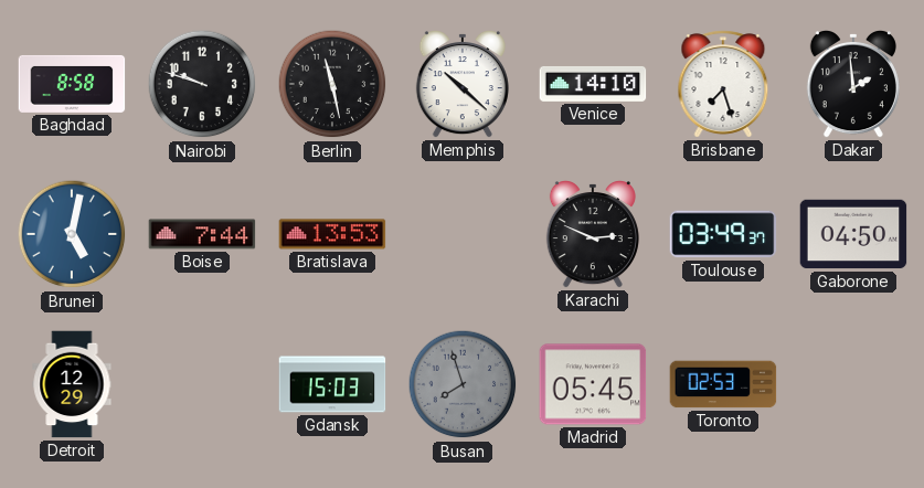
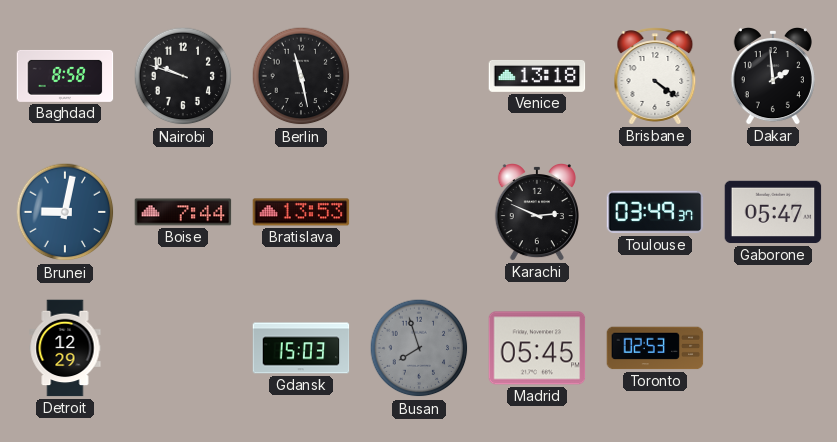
Memphis: 10:22 -> none
Venice: 14:10 -> 13:18
Brisbane: 7:27 -> 4:21
Brunei: 5:02 -> 9:02
Gaborone: 04:50 -> 05:47
